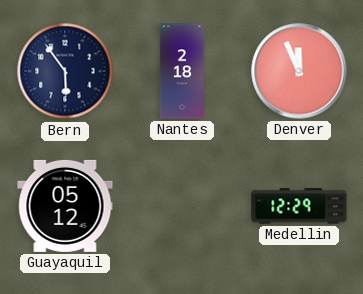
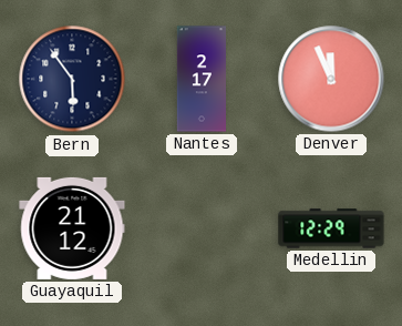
Nantes: 2:18 -> 2:17
Guayaquil: 05:12 -> 21:12
